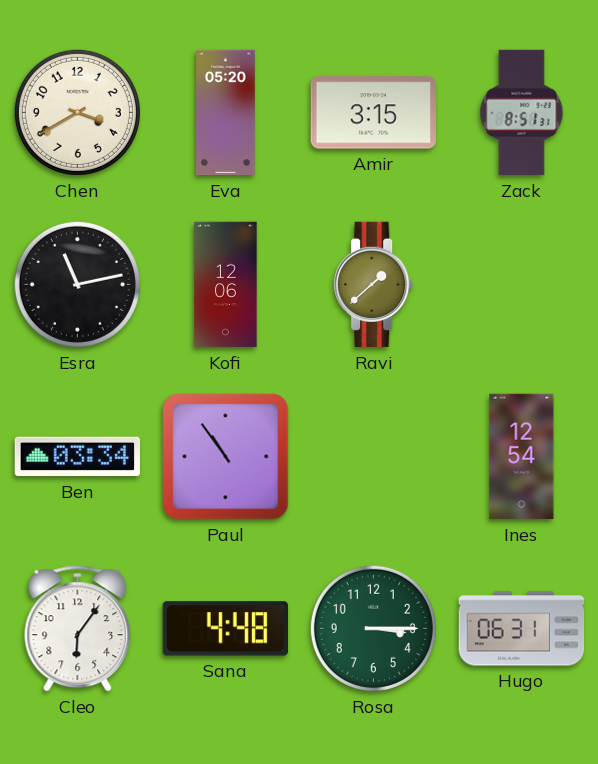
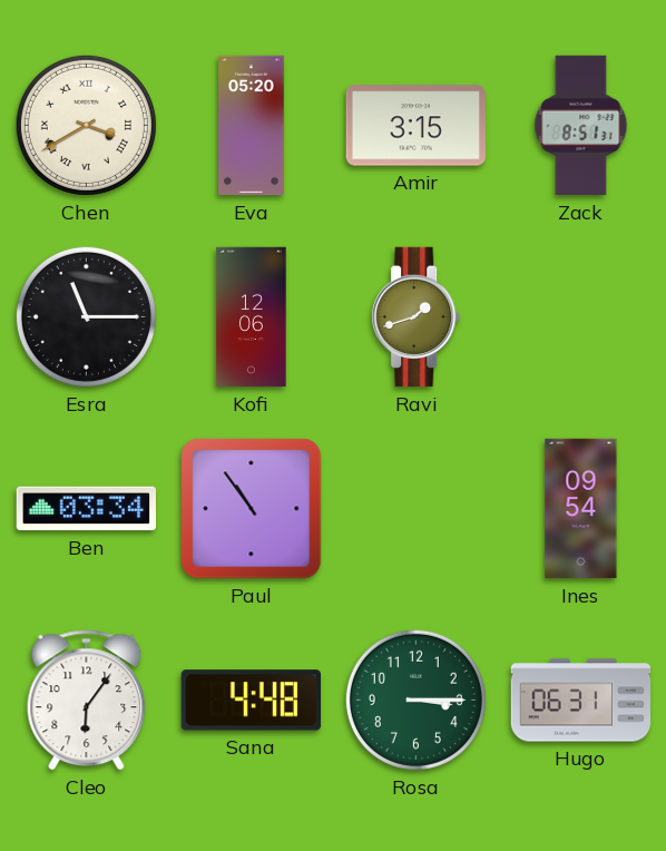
Chen numerals: Arabic -> Roman
Esra: 11:13 -> 11:15
Ravi: 1:38 -> 1:42
Ines: 12:54 -> 09:54
